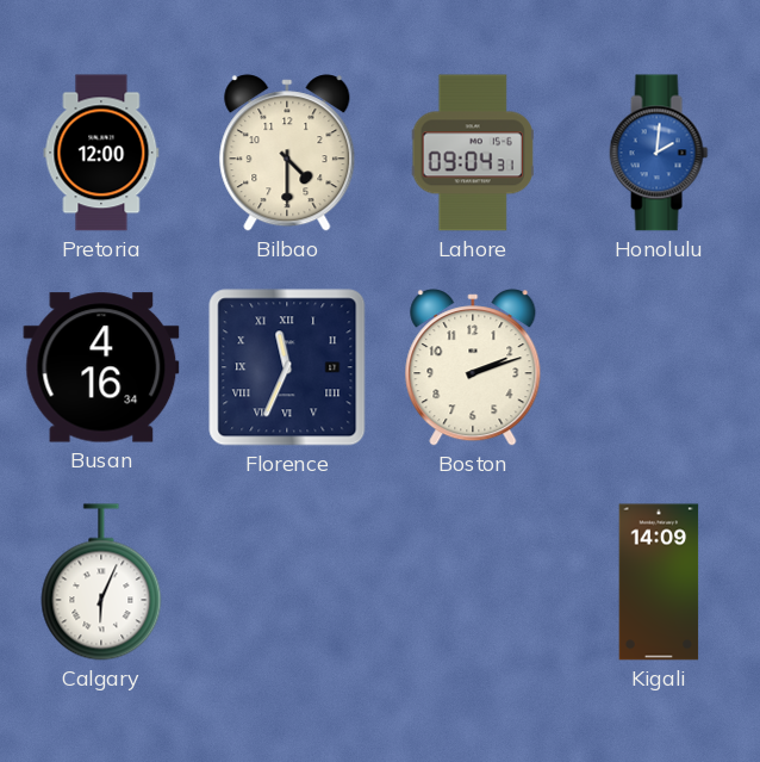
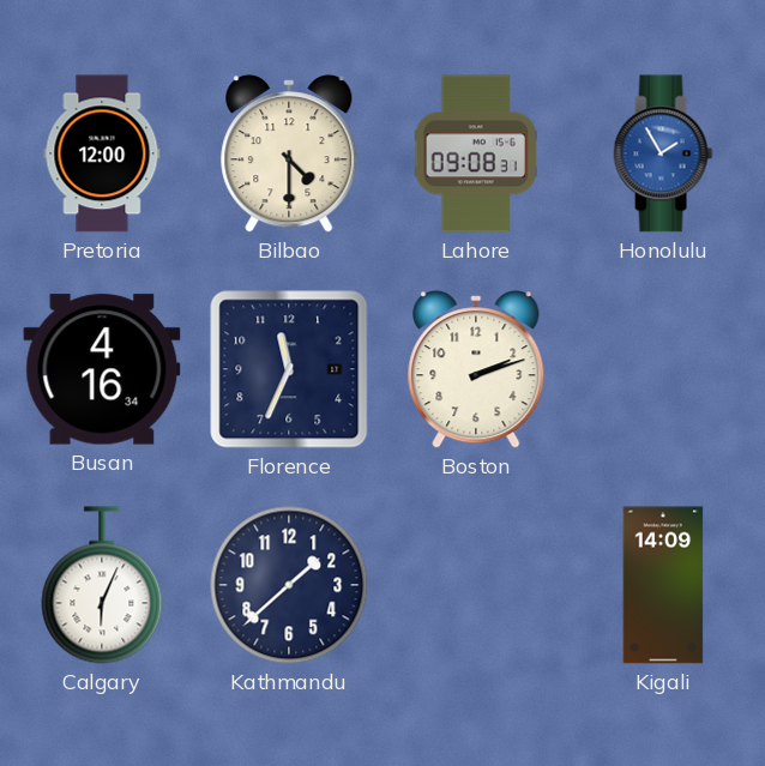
Lahore: 09:04 -> 09:08
Honolulu: 2:01 -> 1:55
Florence numerals: Roman -> Arabic
Kathmandu: none -> 1:38
